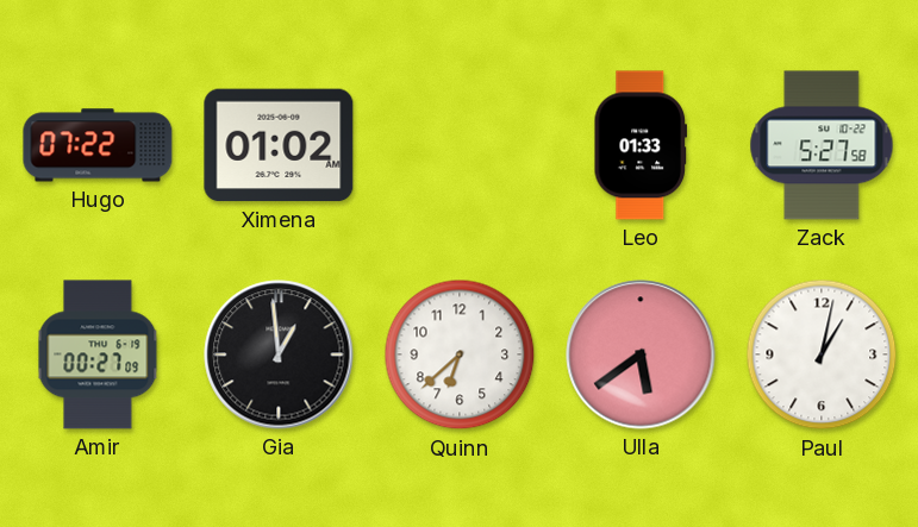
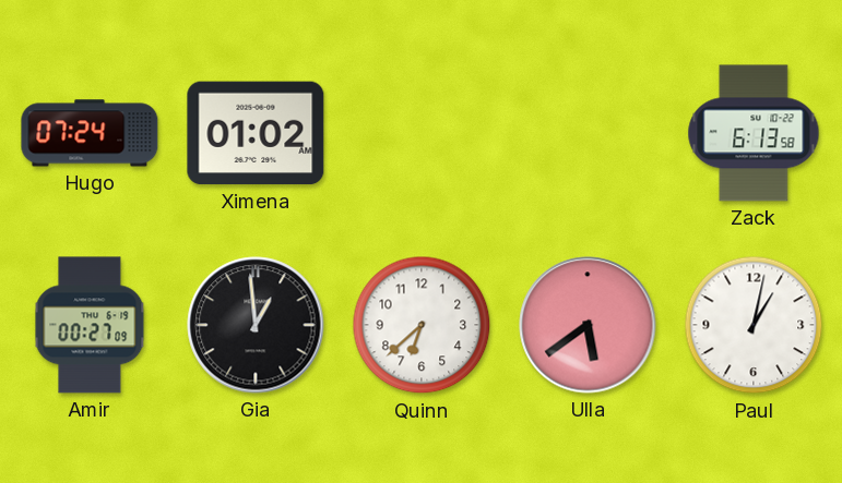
Hugo: 07:22 -> 07:24
Leo: 01:33 -> none
Zack: 5:27 -> 6:13
